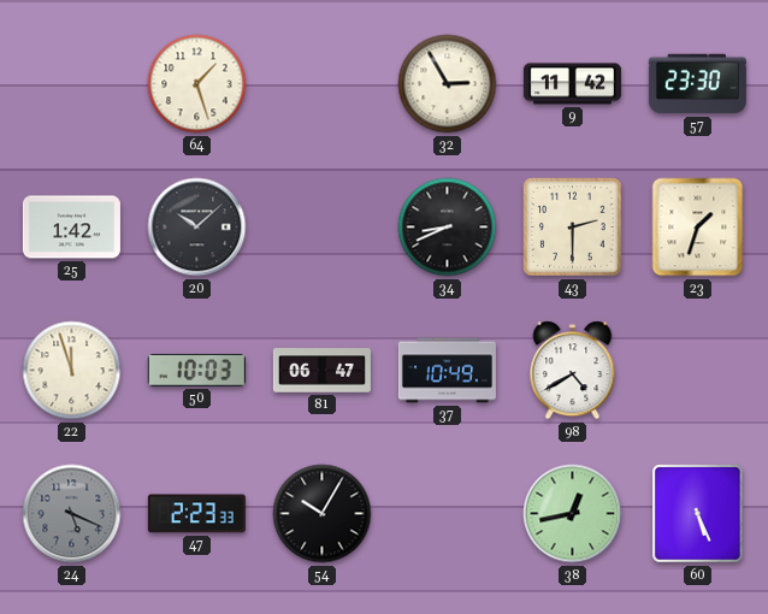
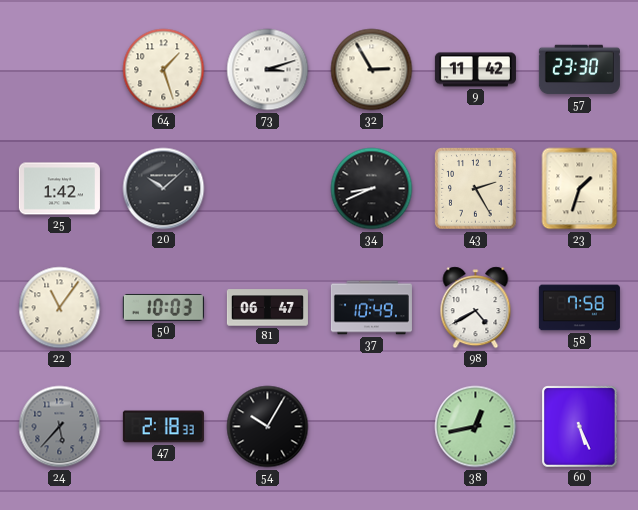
73: none -> 3:12
43: 2:30 -> 2:25
22: 11:57 -> 11:06
58: none -> 7:58
24: 5:19 -> 5:37
47: 2:23 -> 2:18
